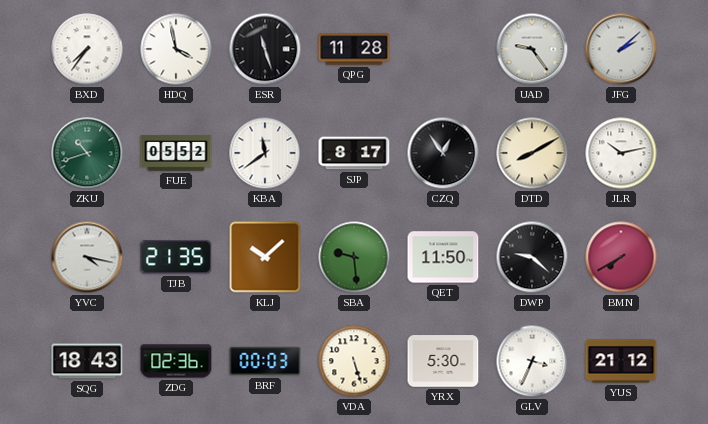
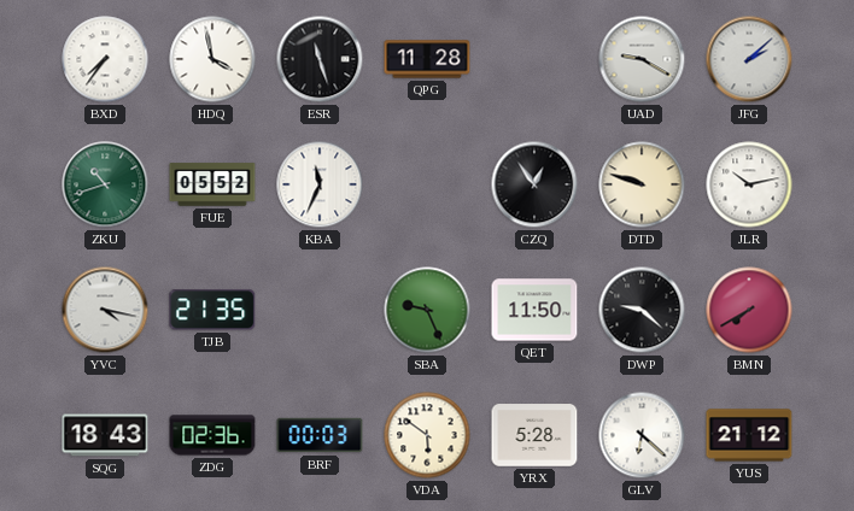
UAD: 9:24 -> 9:20
KBA: 11:39 -> 11:34
SJP: 8:17 -> none
DTD: 8:10 -> 9:48
KLJ: 10:08 -> none
SBA: 9:29 -> 9:26
VDA: 5:27 -> 5:51
YRX: 5:30 -> 5:28
GLV: 3:34 -> 6:22
